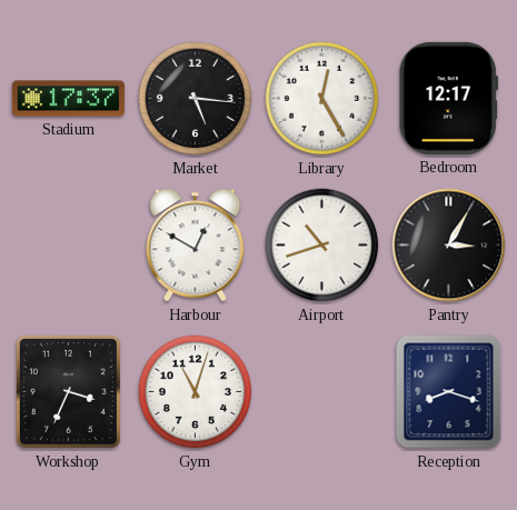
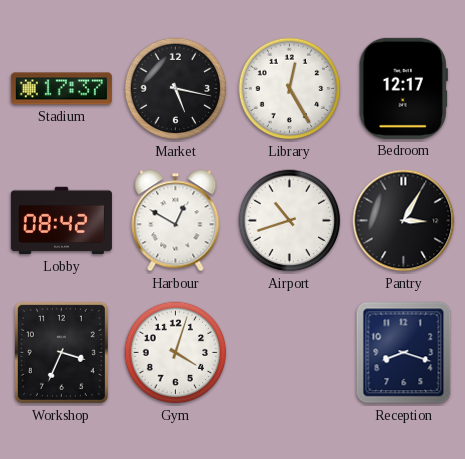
Market: 5:16 -> 5:17
Lobby: none -> 08:42
Gym: 11:03 -> 4:03
